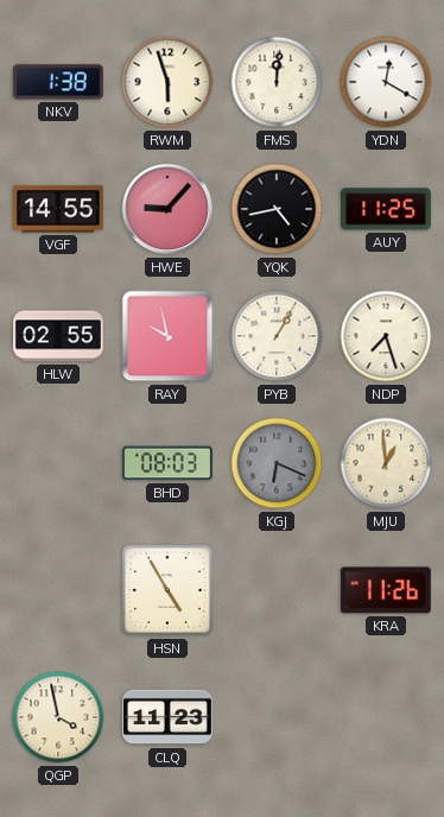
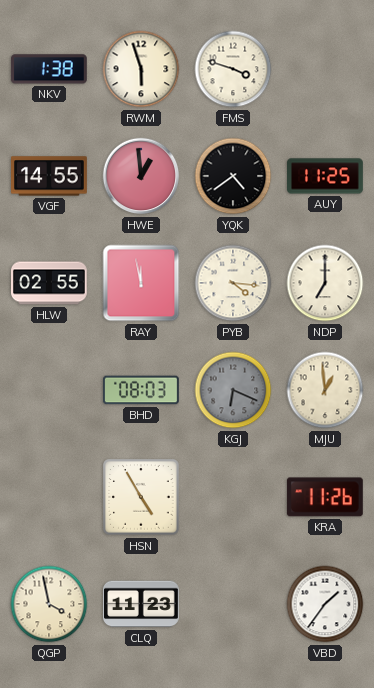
FMS: 12:01 -> 3:48
YDN: 12:20 -> none
HWE: 9:07 -> 12:59
YQK: 4:43 -> 4:39
RAY: 9:58 -> 11:58
PYB: 1:05 -> 4:16
NDP: 7:27 -> 7:00
VBD: none -> 1:36
